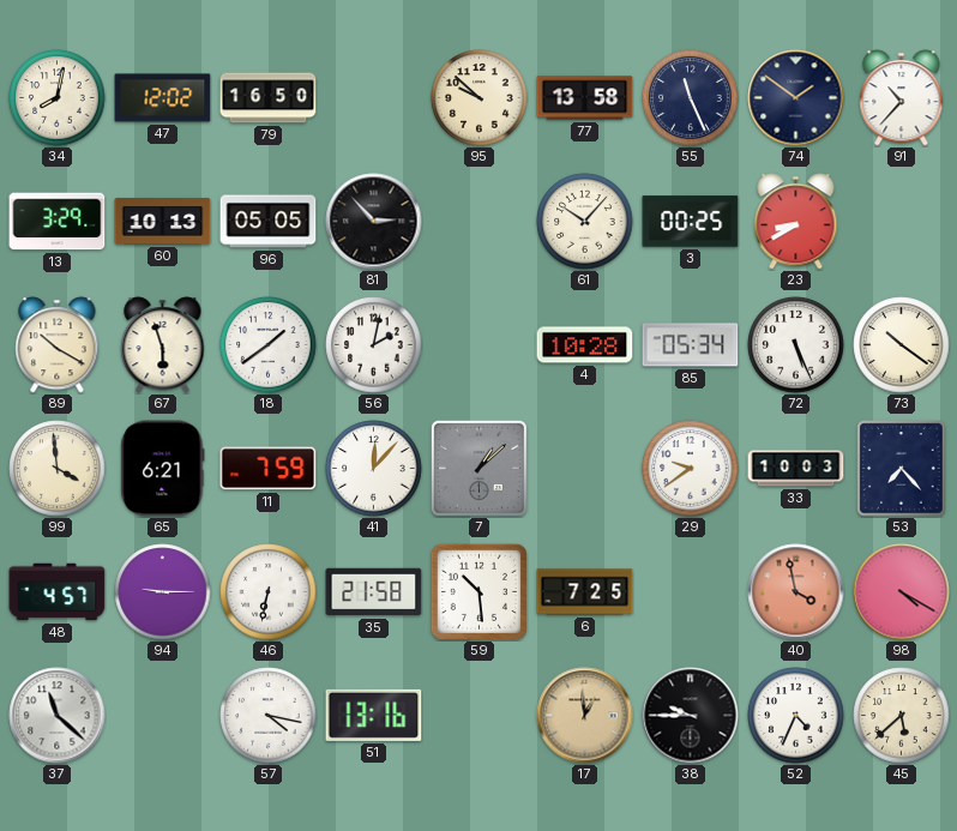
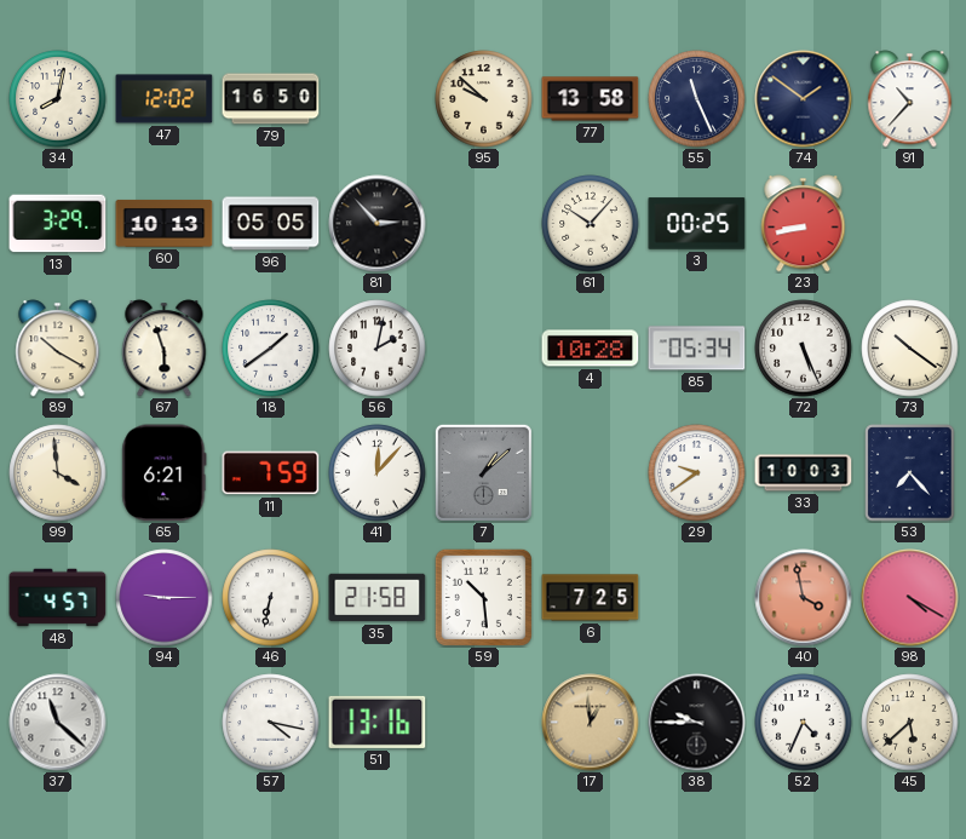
23: 8:40 -> 8:43
